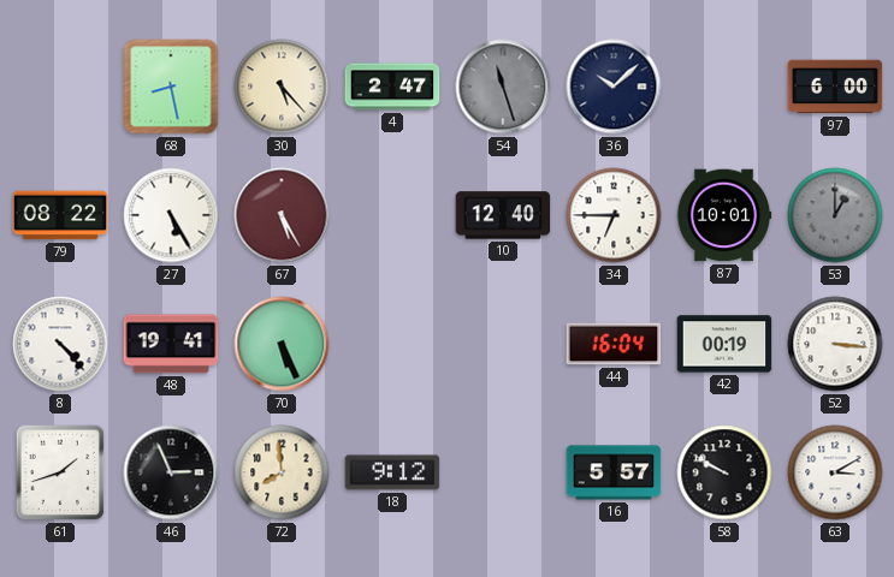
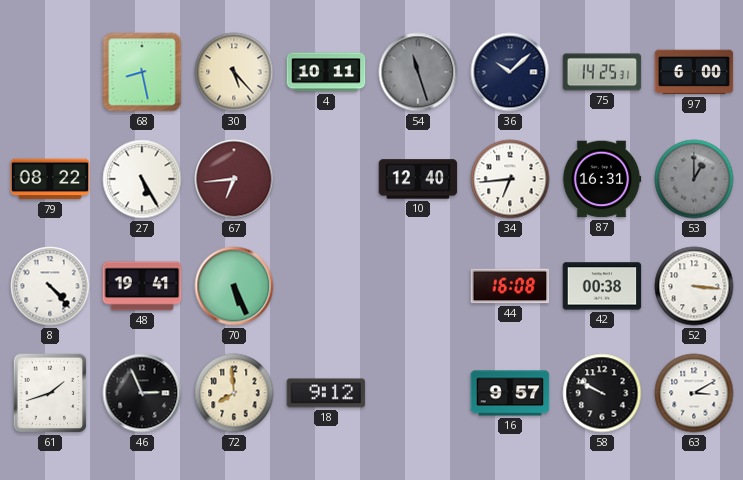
4: 2:47 -> 10:11
75: none -> 14:25
67: 5:25 -> 6:44
34: 6:45 -> 6:44
87: 10:01 -> 16:31
44: 16:04 -> 16:08
42: 00:19 -> 00:38
16: 5:57 -> 9:57
